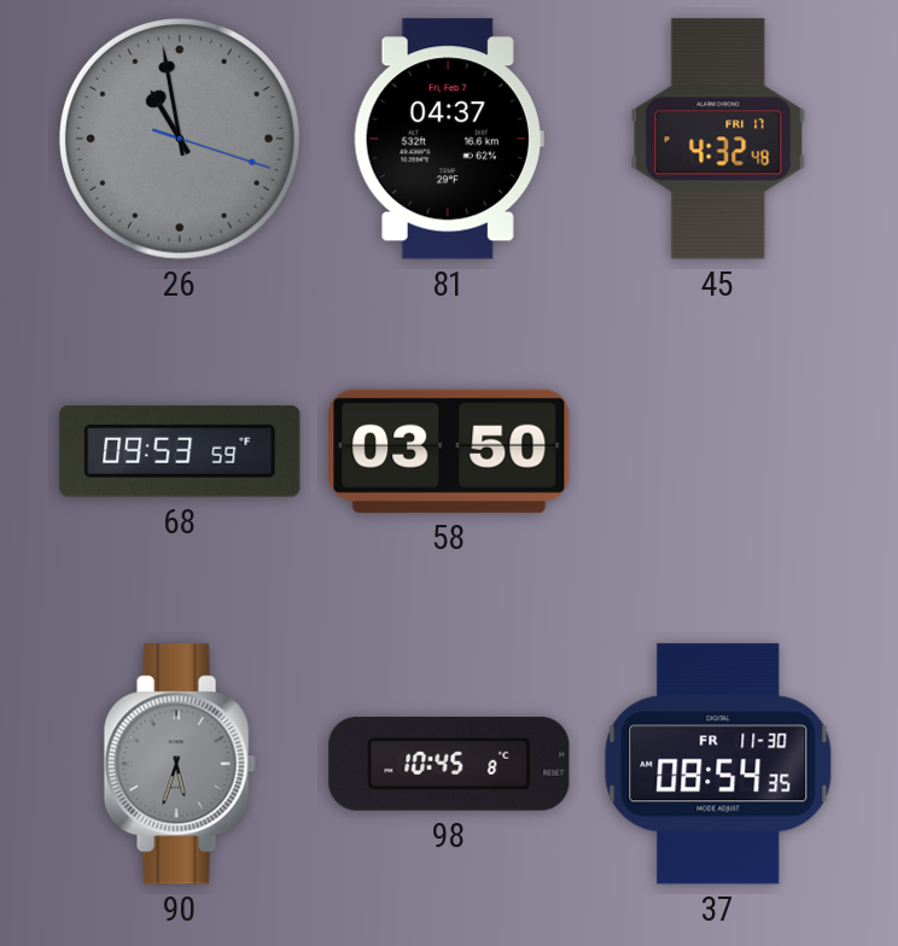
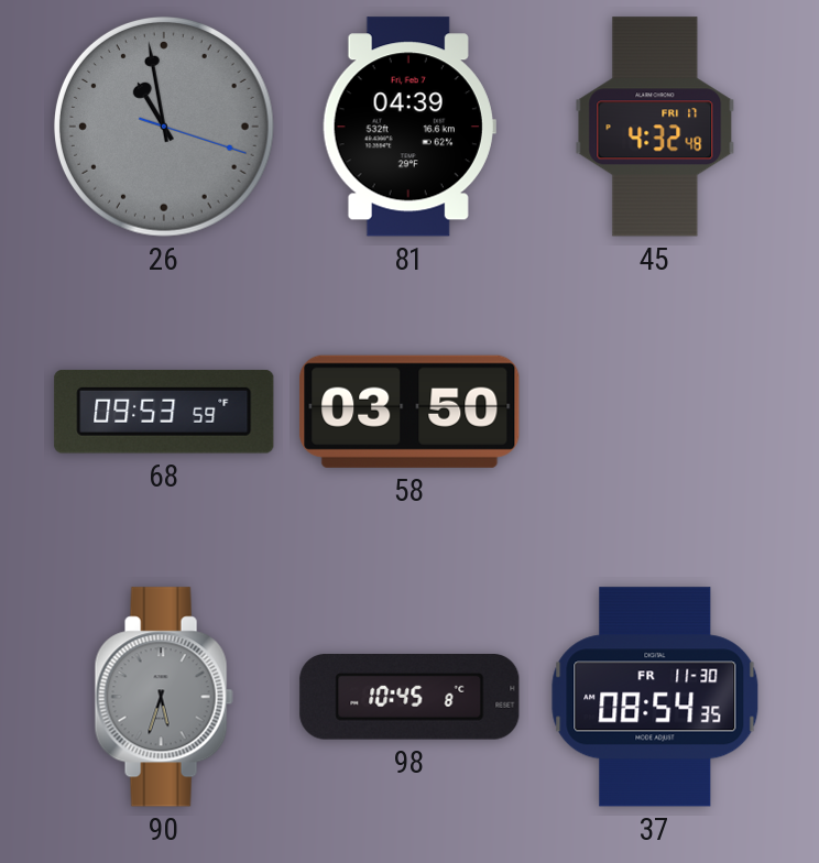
81: 04:37 -> 04:39
